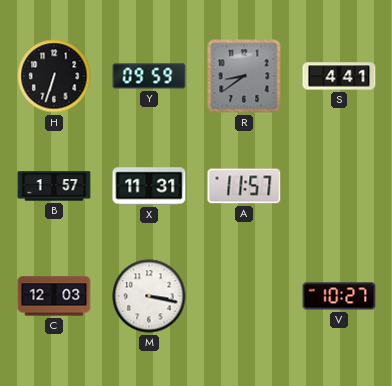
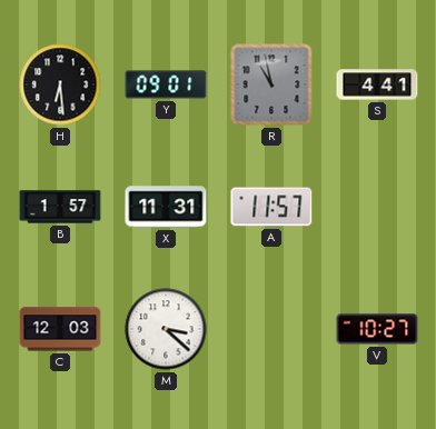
H: 6:33 -> 6:29
Y: 09:59 -> 09:01
R: 8:39 -> 10:58
M: 3:17 -> 3:22
